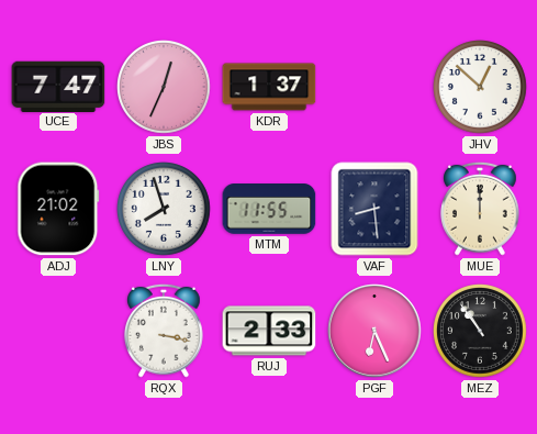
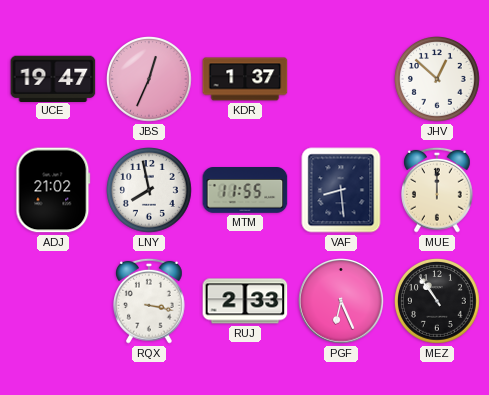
UCE: 7:47 -> 19:47
LNY: 7:57 -> 7:58
